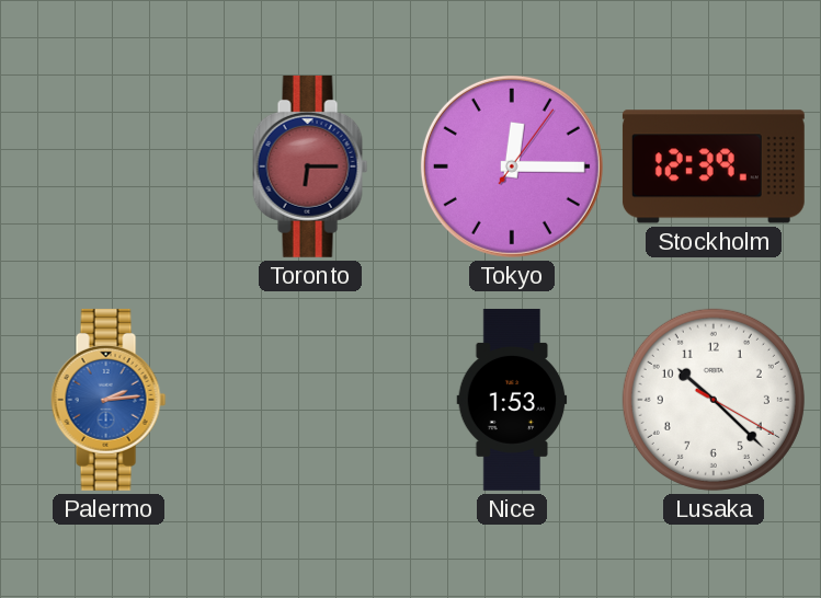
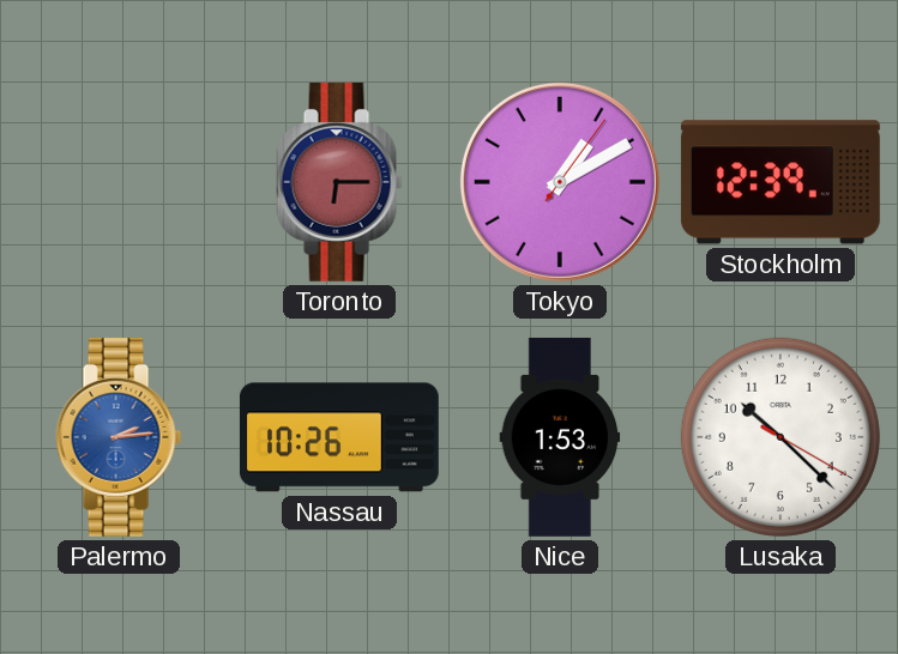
Tokyo: 12:15 -> 1:10
Nassau: none -> 10:26
